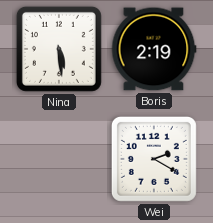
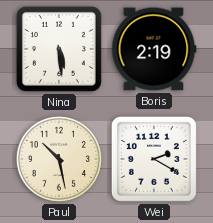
Paul: none -> 10:28
